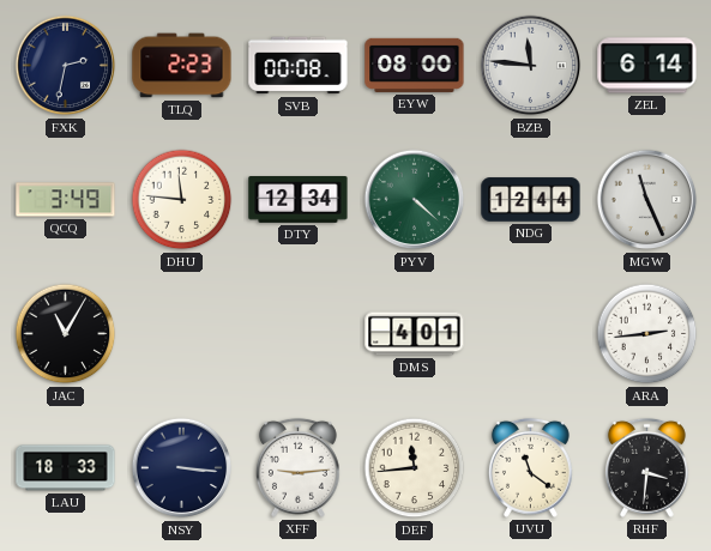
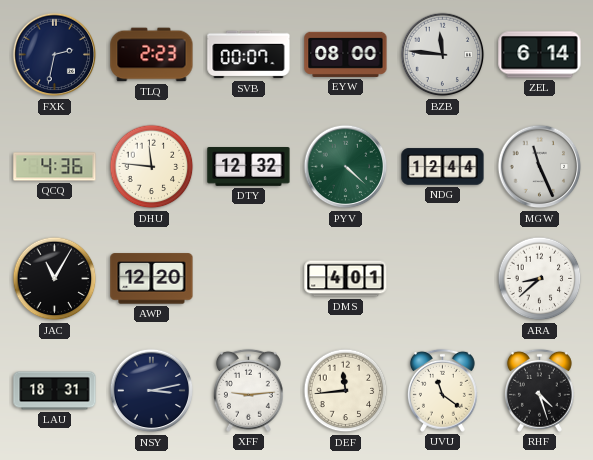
SVB: 00:08 -> 00:07
QCQ: 3:49 -> 4:36
DTY: 12:34 -> 12:32
AWP: none -> 12:20
ARA: 2:44 -> 8:38
LAU: 18:33 -> 18:31
NSY: 3:16 -> 3:13
RHF: 3:31 -> 4:27
